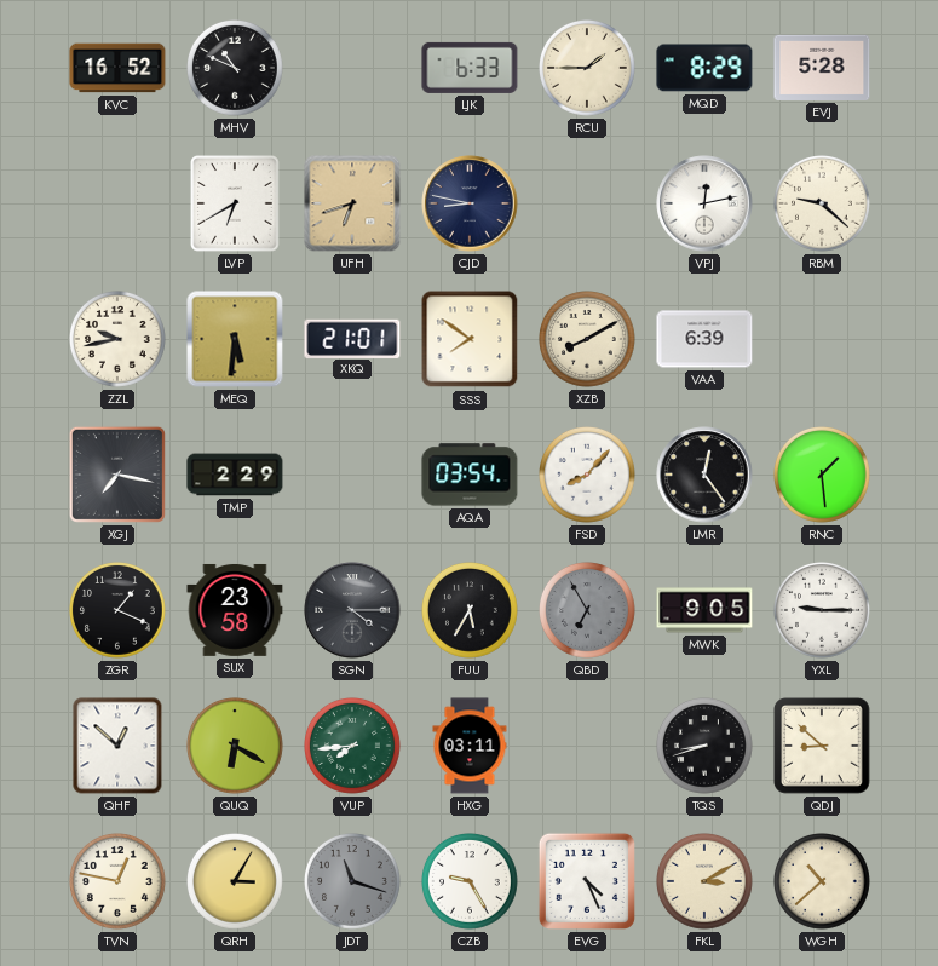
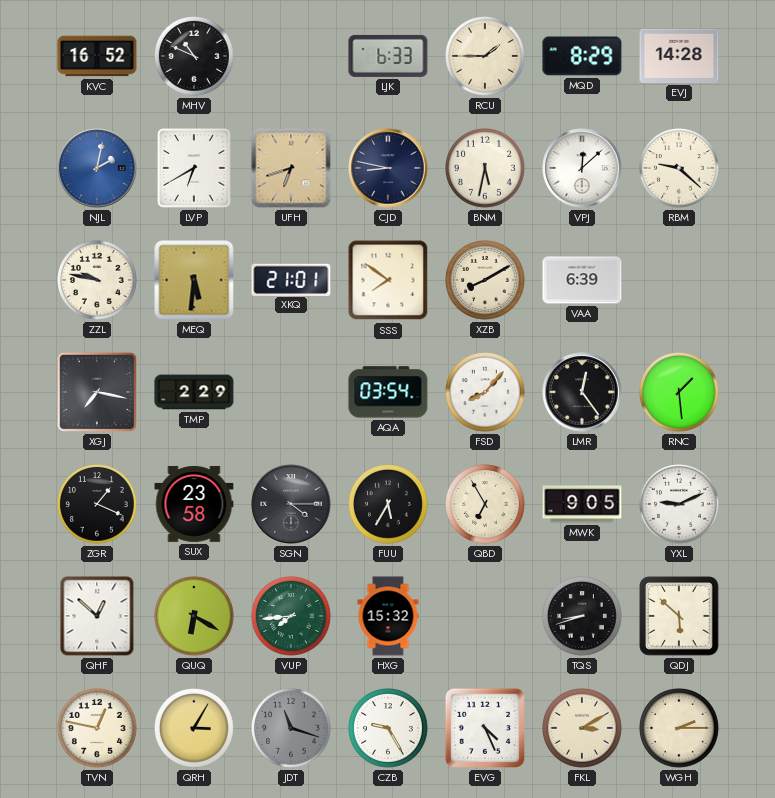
EVJ: 5:28 -> 14:28
NJL: none -> 2:02
BNM: none -> 5:32
VPJ: 12:13 -> 12:08
ZZL: 9:43 -> 9:47
QBD dial: grey -> cream
YXL: 9:15 -> 9:11
HXG: 03:11 -> 15:32
QDJ: 8:52 -> 5:52
WGH: 10:38 -> 2:15
